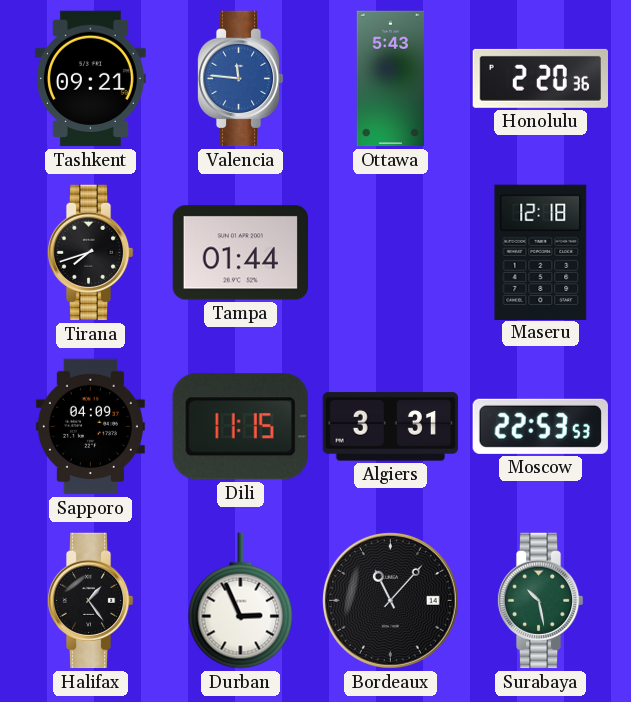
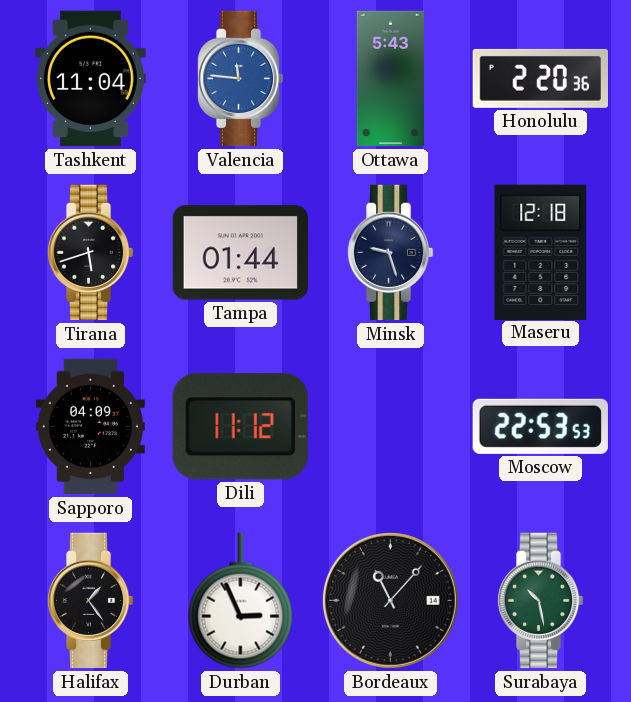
Tashkent: 09:21 -> 11:04
Tirana: 7:42 -> 5:42
Minsk: none -> 9:27
Dili: 11:15 -> 11:12
Algiers: 3:31 -> none
